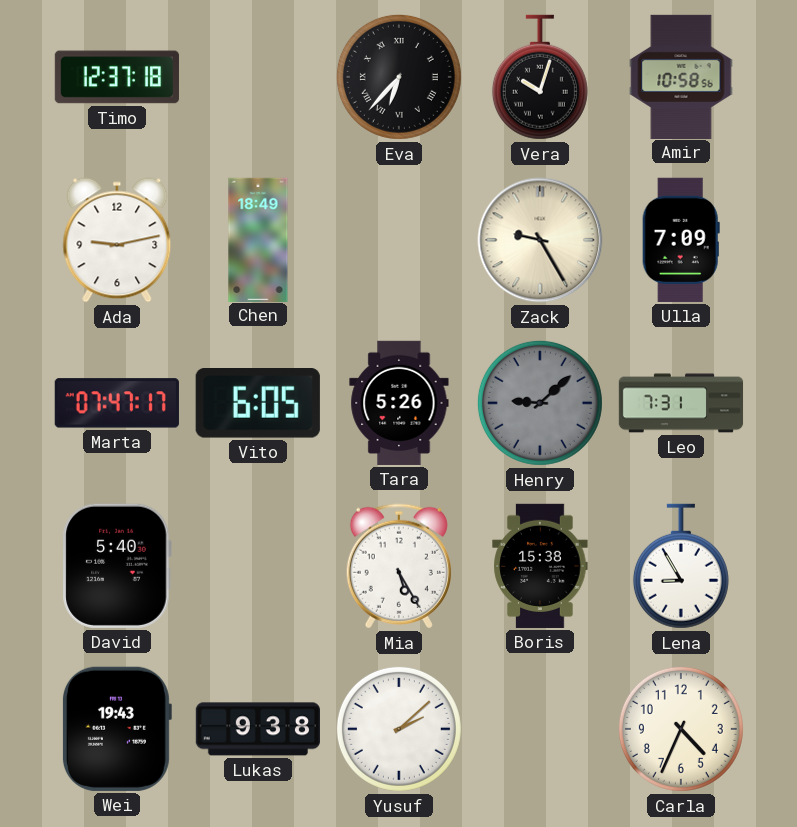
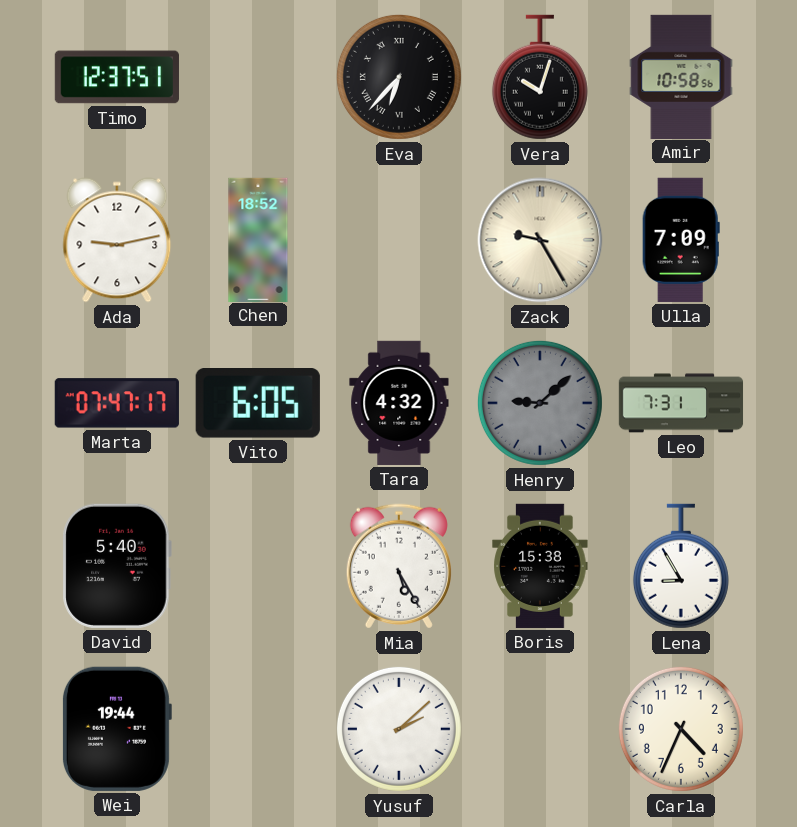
Timo: 12:37:18 -> 12:37:51
Chen: 18:49 -> 18:52
Tara: 5:26 -> 4:32
Wei: 19:43 -> 19:44
Lukas: 9:38 -> none
